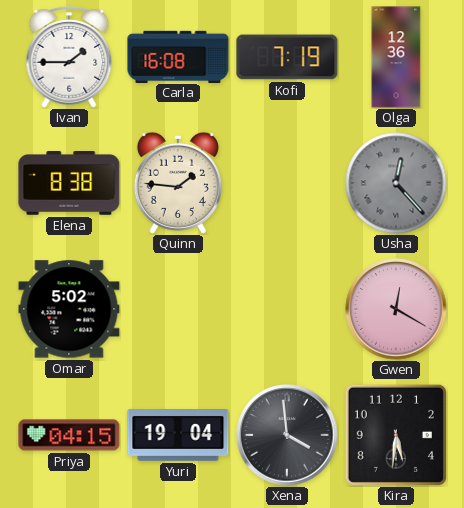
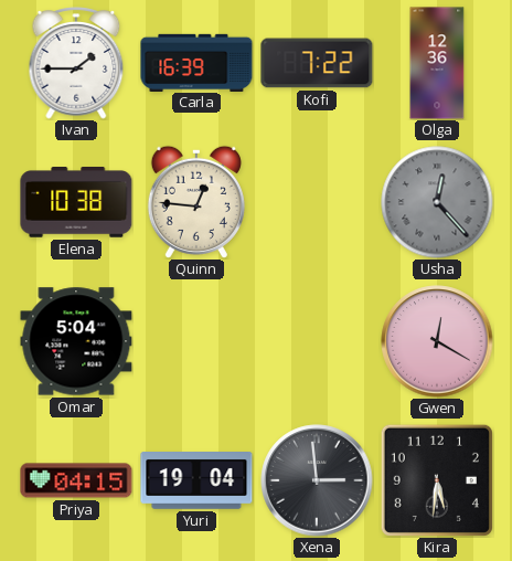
Carla: 16:08 -> 16:39
Kofi: 7:19 -> 7:22
Elena: 8:38 -> 10:38
Quinn: 1:46 -> 12:46
Omar: 5:02 -> 5:04
Xena: 3:59 -> 2:59
